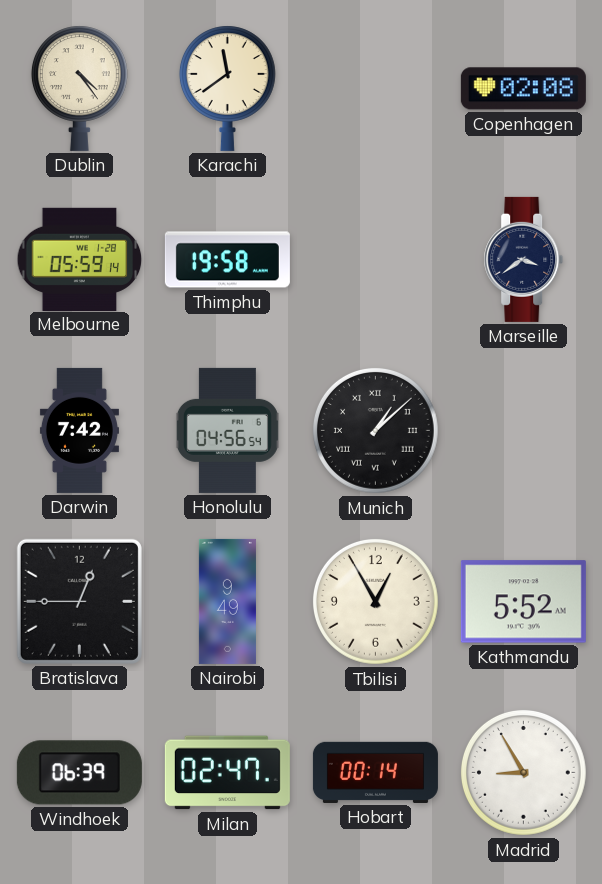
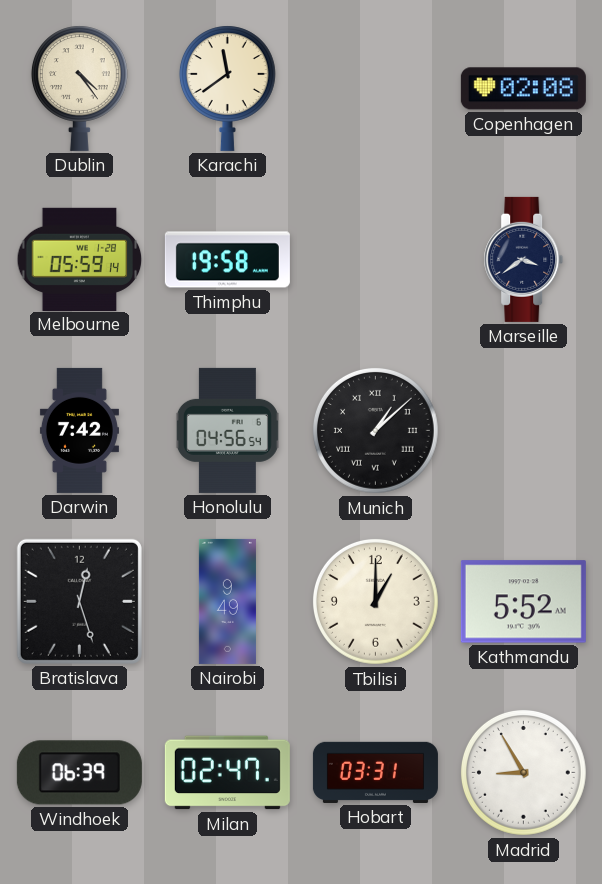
Bratislava: 12:45 -> 12:27
Tbilisi: 12:55 -> 1:00
Hobart: 00:14 -> 03:31
